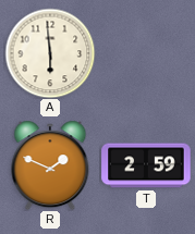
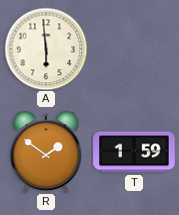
R: 1:49 -> 1:51
T: 2:59 -> 1:59
